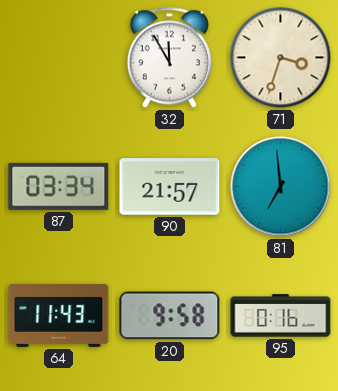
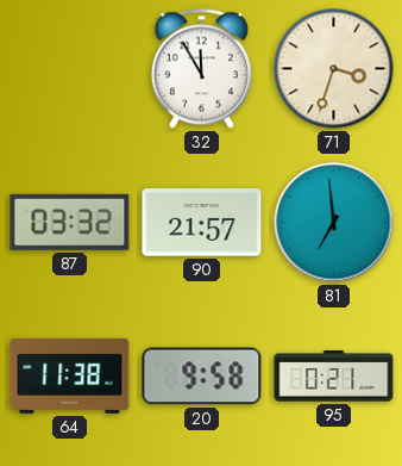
87: 03:34 -> 03:32
64: 11:43 -> 11:38
95: 0:16 -> 0:21
